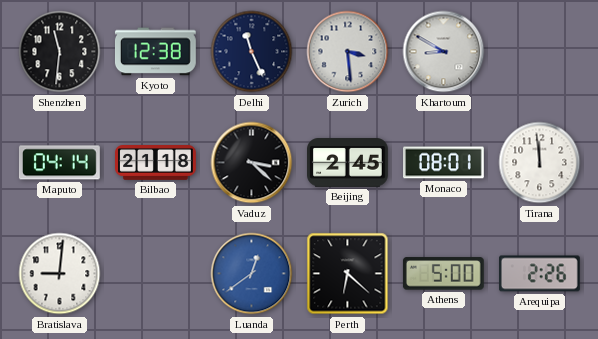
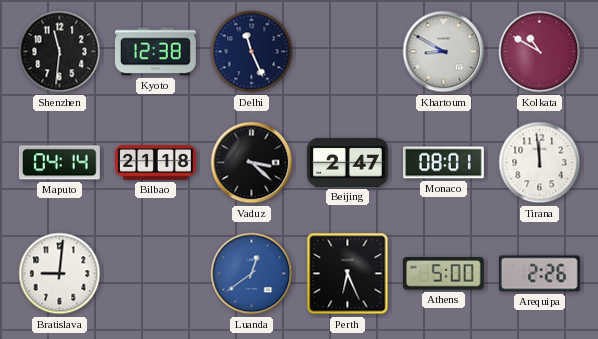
Zurich: 3:29 -> none
Kolkata: none -> 10:50
Beijing: 2:45 -> 2:47
Perth: 6:22 -> 6:26
